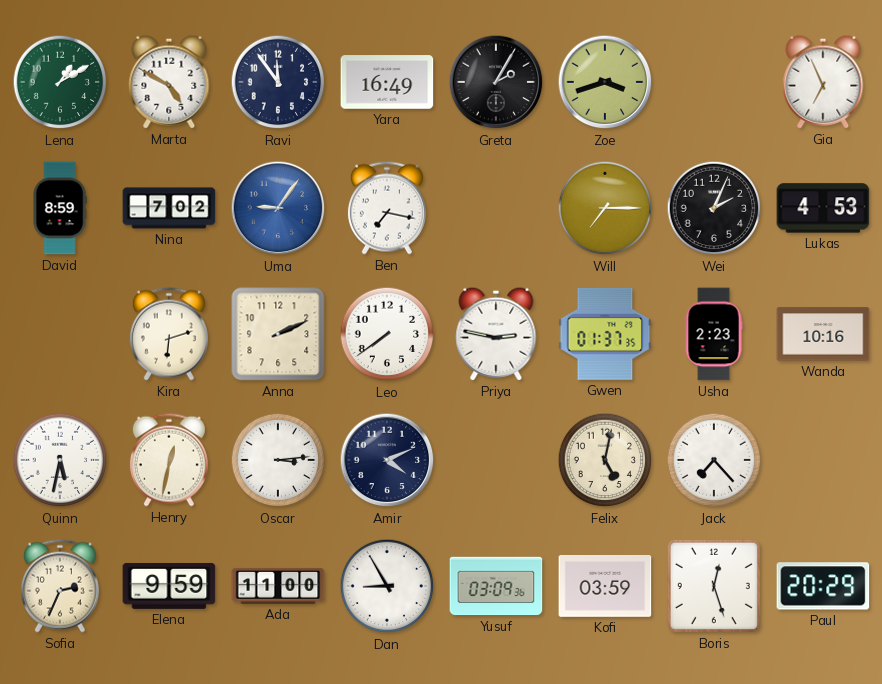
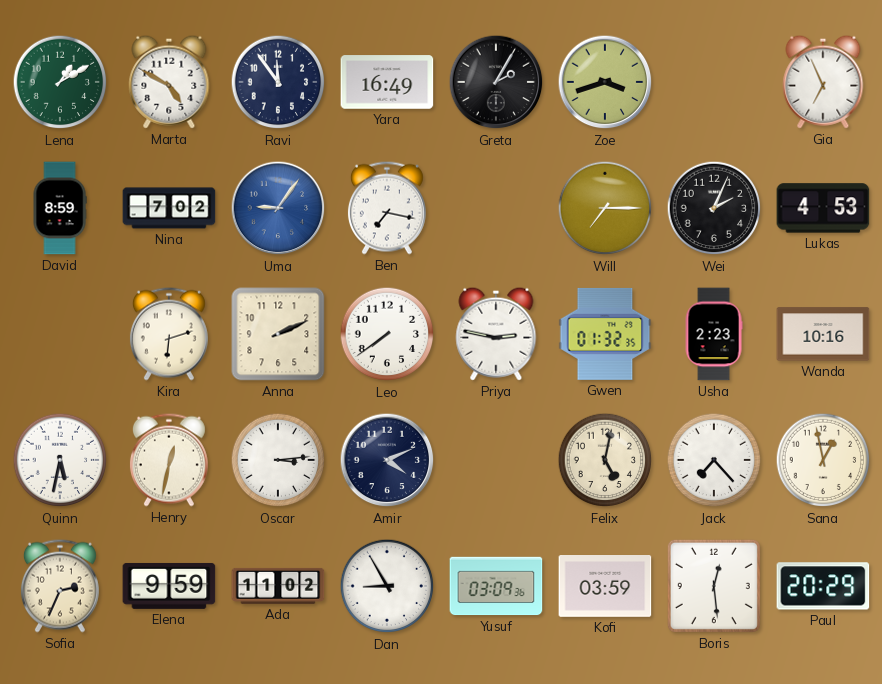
Gwen: 01:37 -> 01:32
Sana: none -> 12:58
Ada: 11:00 -> 11:02
Boris: 12:27 -> 12:29
